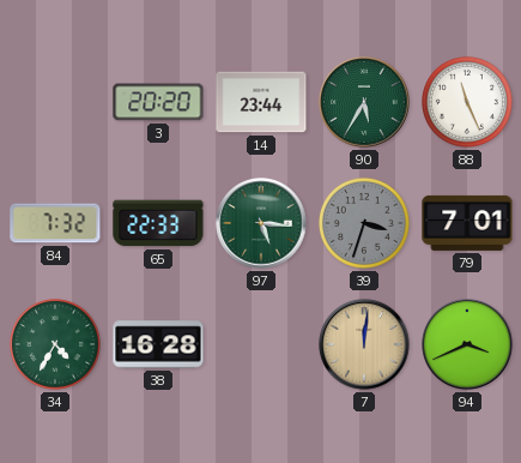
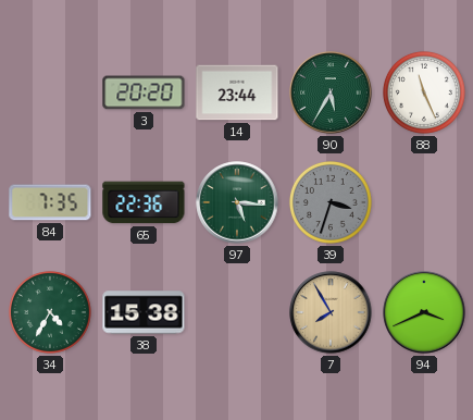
84: 7:32 -> 7:35
65: 22:33 -> 22:36
79: 7:01 -> none
38: 16:28 -> 15:38
7: 12:01 -> 7:55
